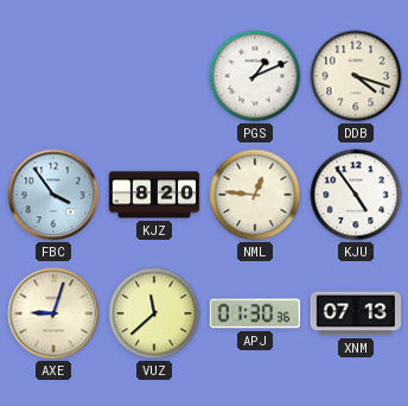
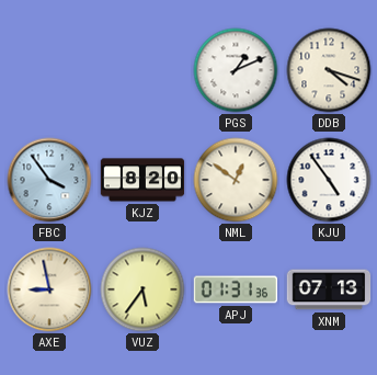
NML: 12:46 -> 12:51
AXE: 9:03 -> 8:58
VUZ: 11:38 -> 5:36
APJ: 01:30 -> 01:31
